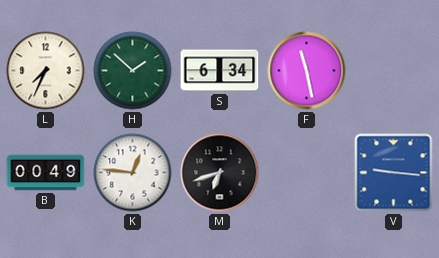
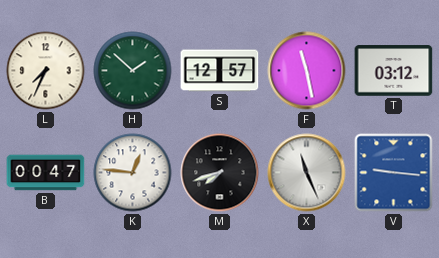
S: 6:34 -> 12:57
T: none -> 03:12
B: 00:49 -> 00:47
M: 6:42 -> 7:42
X: none -> 11:26
